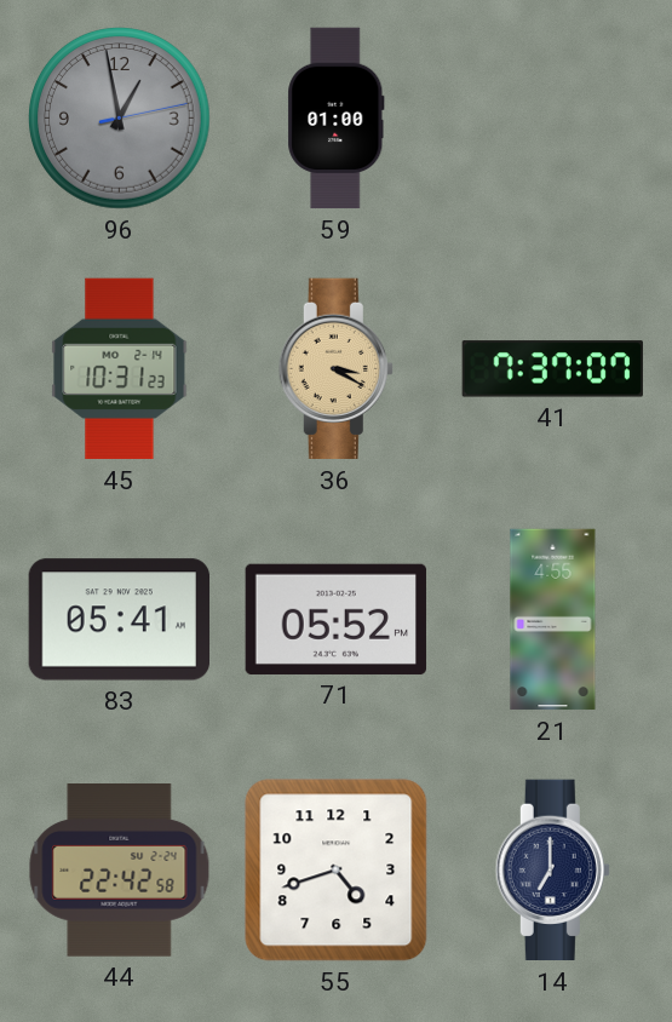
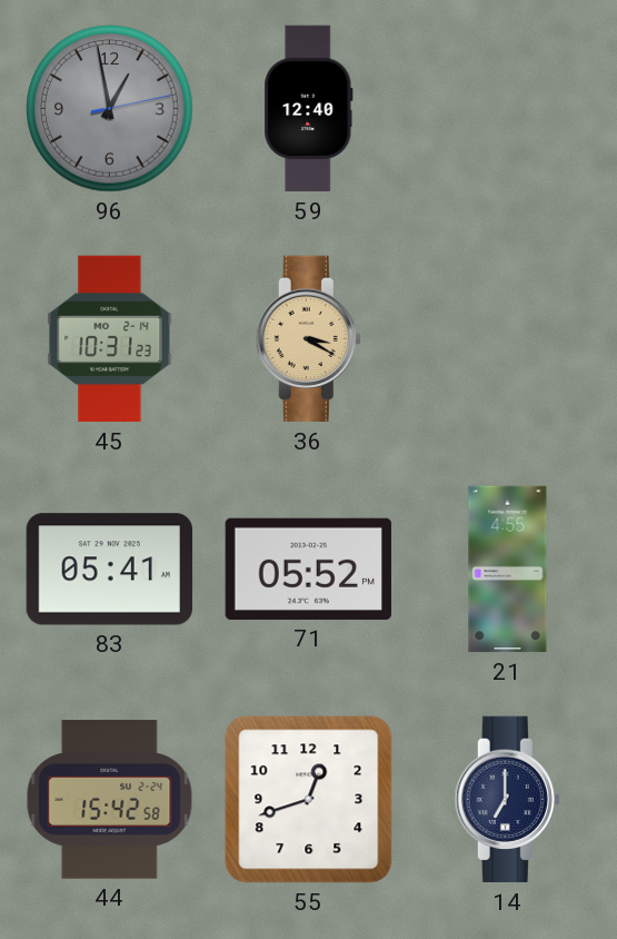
59: 01:00 -> 12:40
41: 7:37 -> none
44: 22:42 -> 15:42
55: 4:42 -> 12:42
